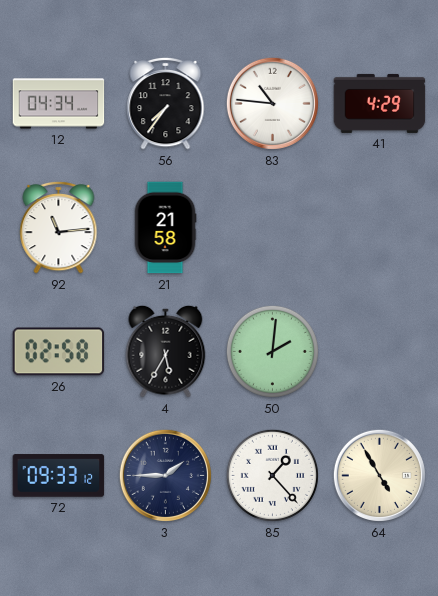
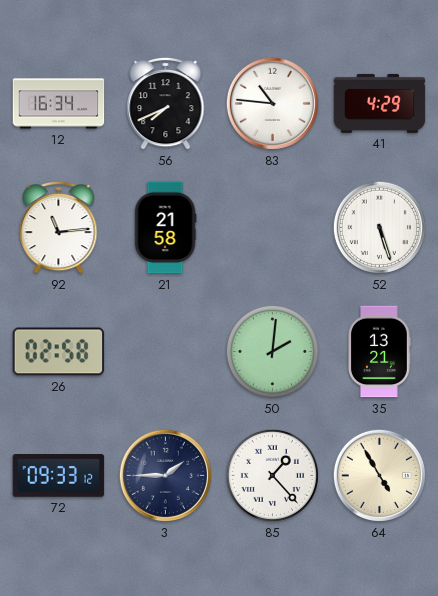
12: 04:34 -> 16:34
56: 7:36 -> 7:41
52: none -> 5:27
4: 5:35 -> none
35: none -> 13:21
